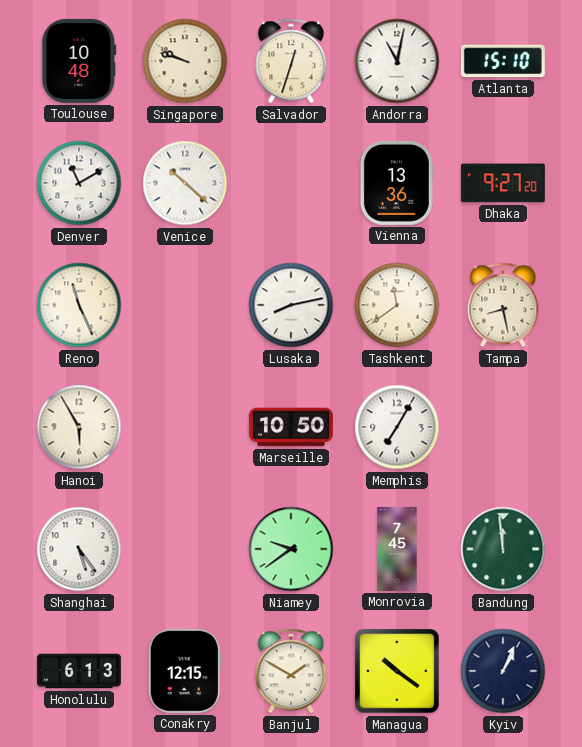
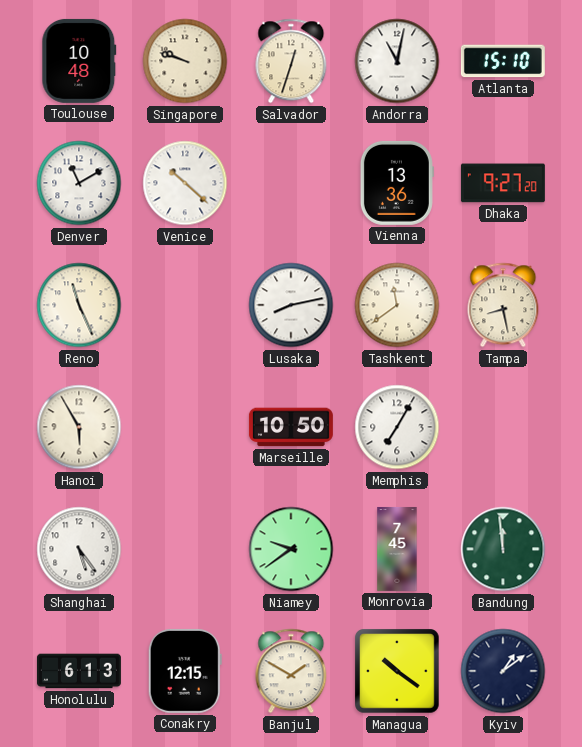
Kyiv: 1:04 -> 1:09
